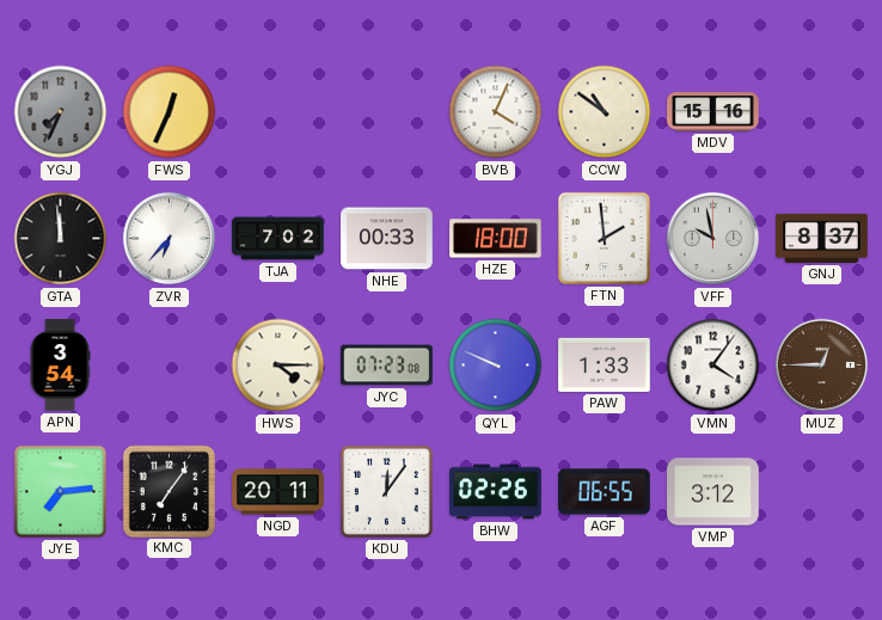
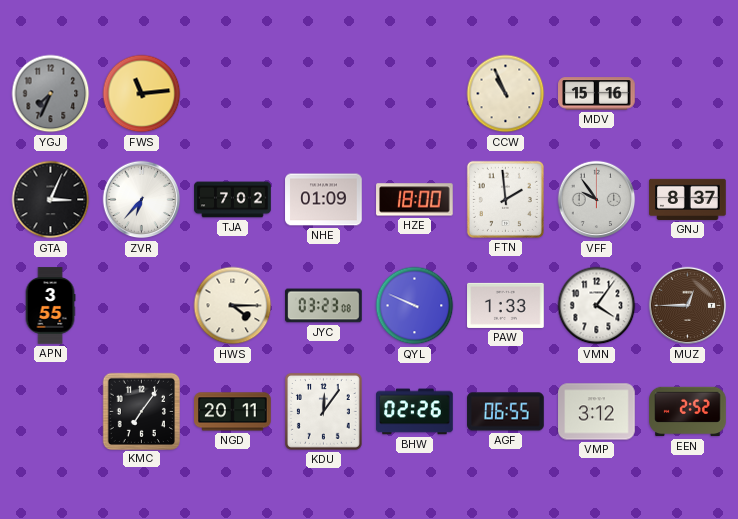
FWS: 12:34 -> 11:14
BVB: 4:04 -> none
CCW: 10:51 -> 10:56
GTA: 11:59 -> 3:04
NHE: 00:33 -> 01:09
VFF: 9:58 -> 9:54
APN: 3:54 -> 3:55
JYC: 07:23 -> 03:23
JYE: 7:14 -> none
EEN: none -> 2:52
